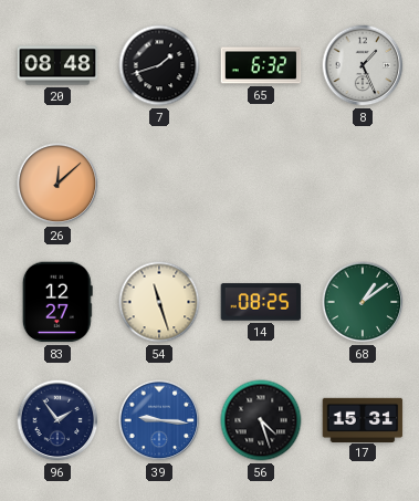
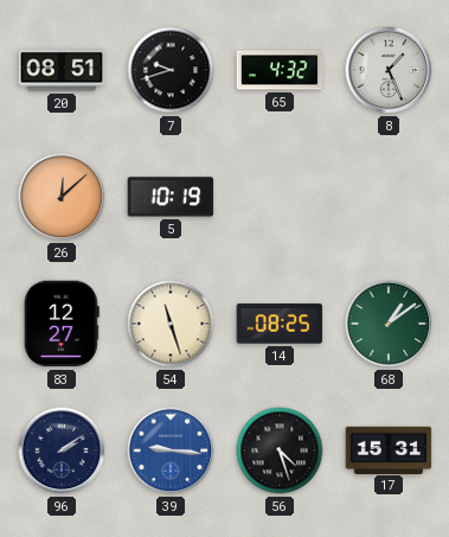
20: 08:48 -> 08:51
7: 1:42 -> 9:42
65: 6:32 -> 4:32
5: none -> 10:19
96: 1:54 -> 2:09
